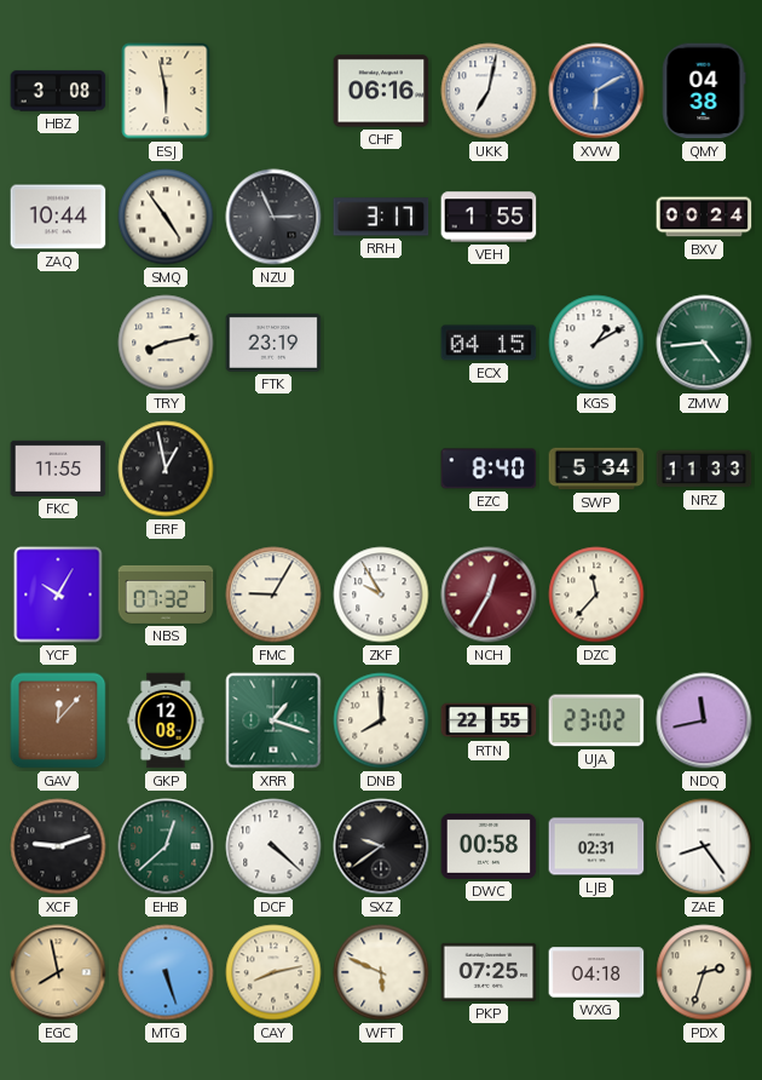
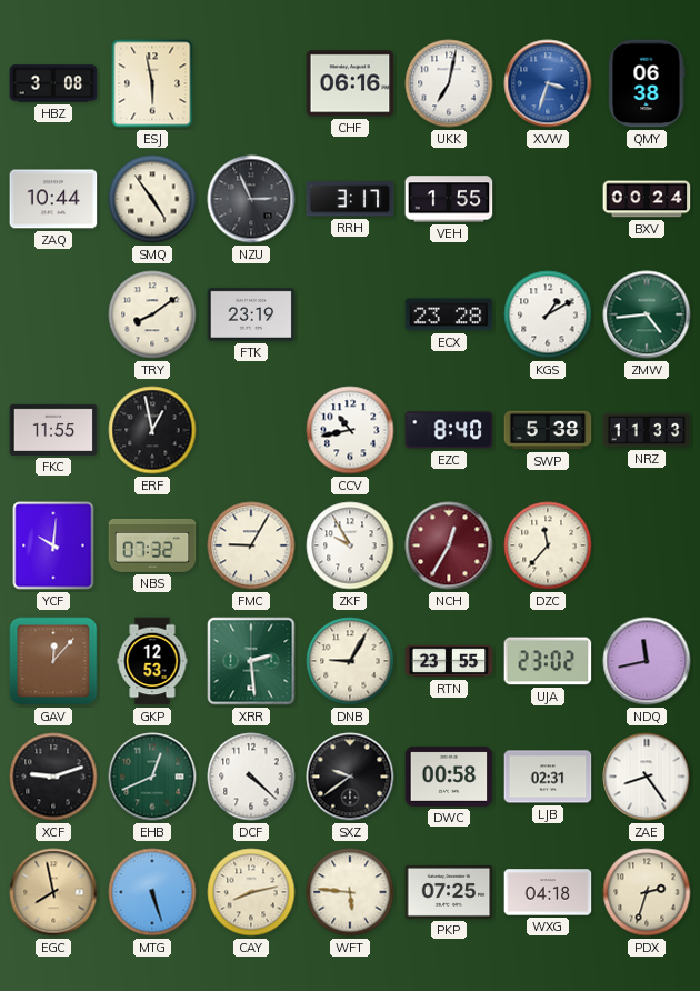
XVW: 6:10 -> 3:33
QMY: 04:38 -> 06:38
TRY: 8:13 -> 8:09
ECX: 04:15 -> 23:28
CCV: none -> 10:43
SWP: 5:34 -> 5:38
YCF: 10:05 -> 10:01
GKP: 12:08 -> 12:53
XRR: 1:18 -> 2:29
DNB: 8:00 -> 9:05
RTN: 22:55 -> 23:55
EHB: 12:38 -> 12:41
WFT: 5:49 -> 5:46
